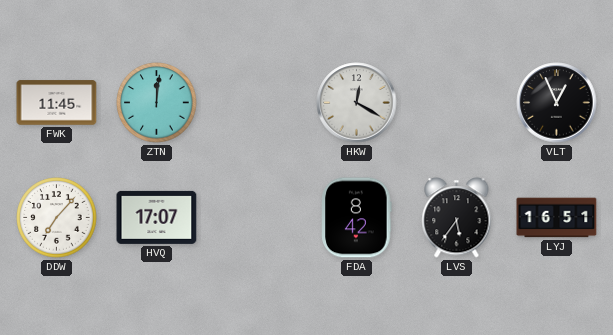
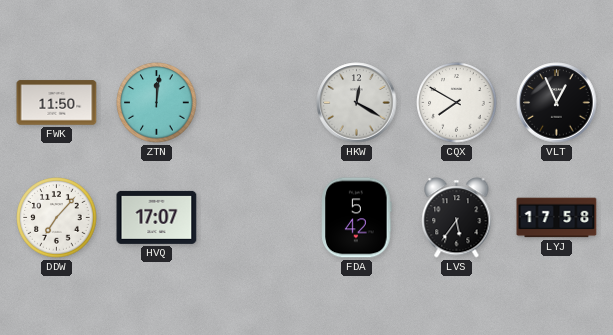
FWK: 11:45 -> 11:50
CQX: none -> 7:50
FDA: 8:42 -> 5:42
LYJ: 16:51 -> 17:58
